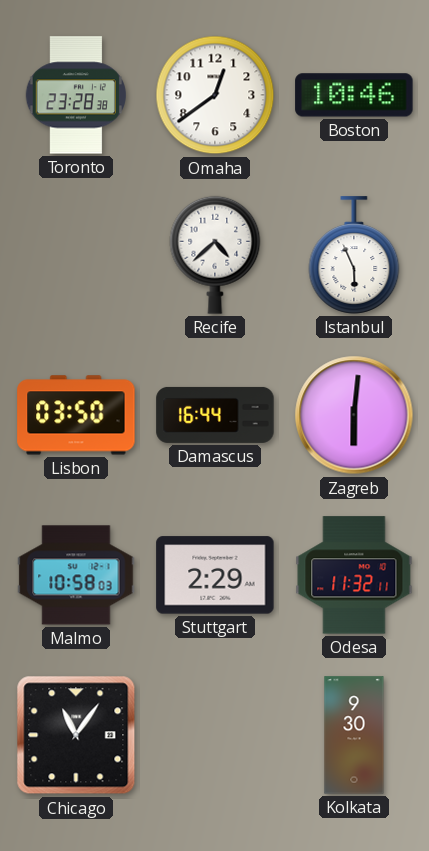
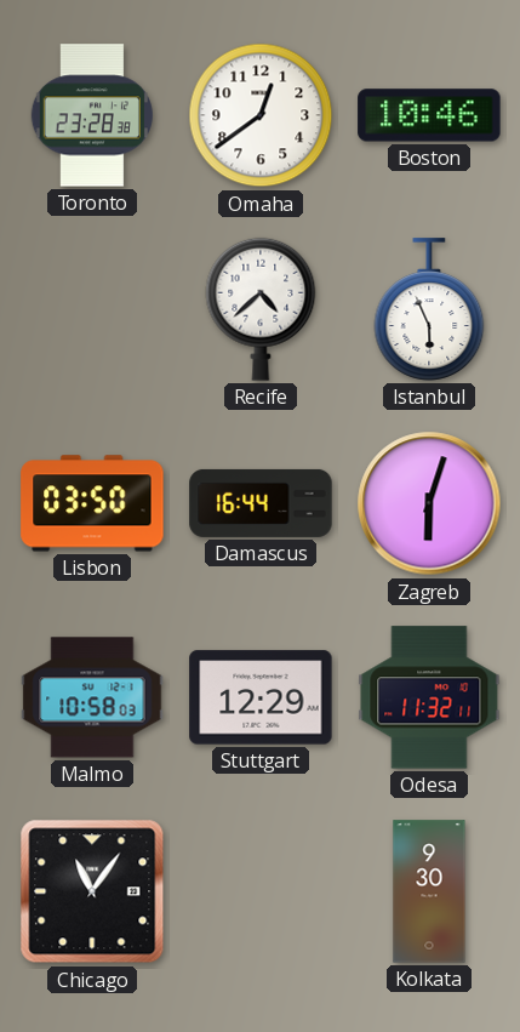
Zagreb: 6:01 -> 6:03
Stuttgart: 2:29 -> 12:29
